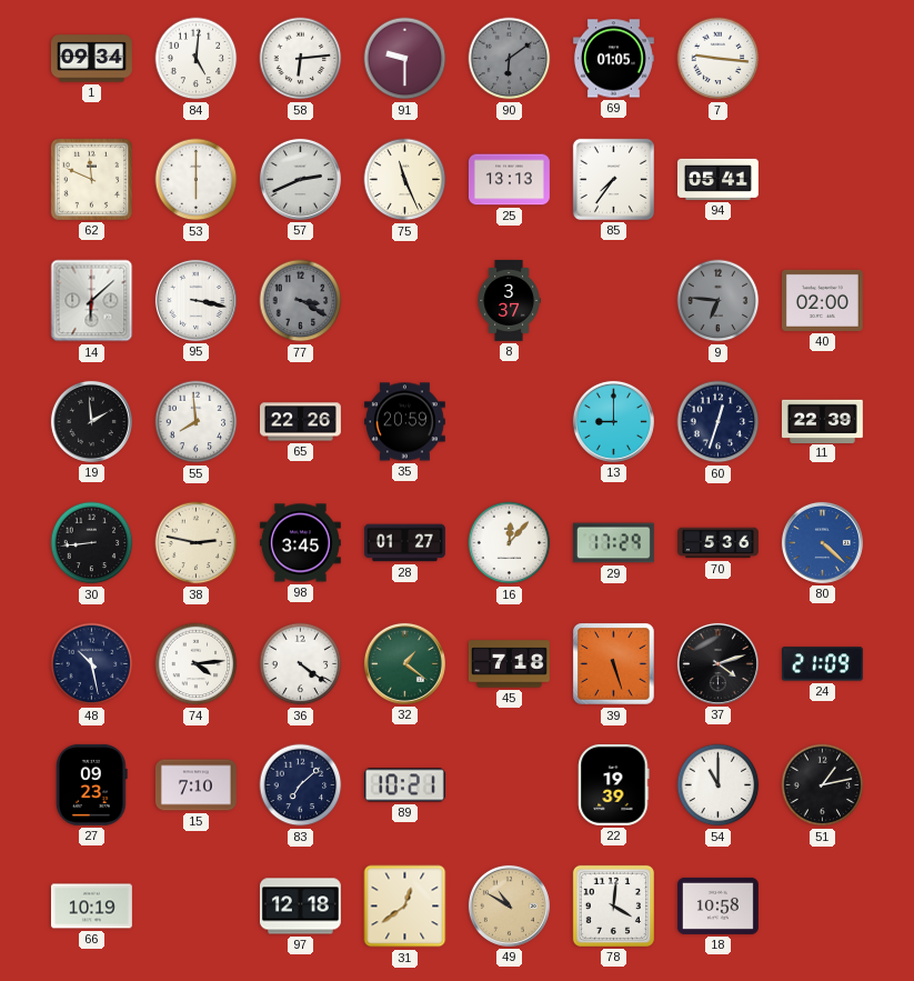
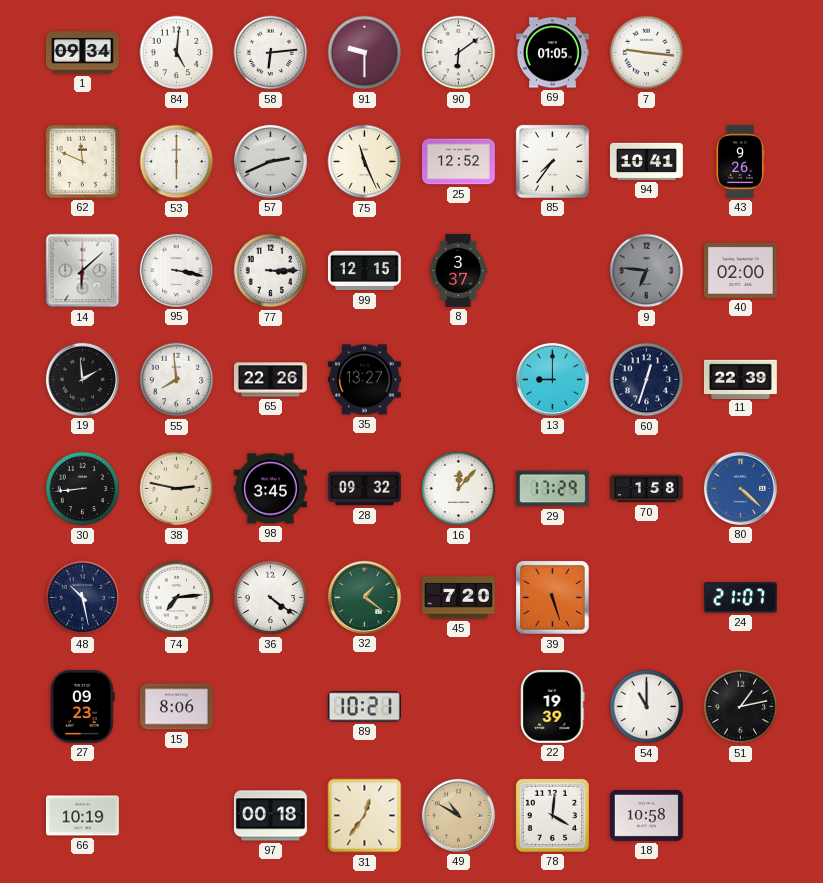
90 dial: grey -> white
25: 13:13 -> 12:52
94: 05:41 -> 10:41
43: none -> 9:26
77: 3:20 -> 3:15
77 dial: grey -> white
99: none -> 12:15
35: 20:59 -> 13:27
28: 01:27 -> 09:32
70: 5:36 -> 1:58
74: 4:14 -> 7:14
45: 7:18 -> 7:20
37: 4:12 -> none
24: 21:09 -> 21:07
15: 7:10 -> 8:06
83: 7:08 -> none
97: 12:18 -> 00:18
31: 12:39 -> 12:36
